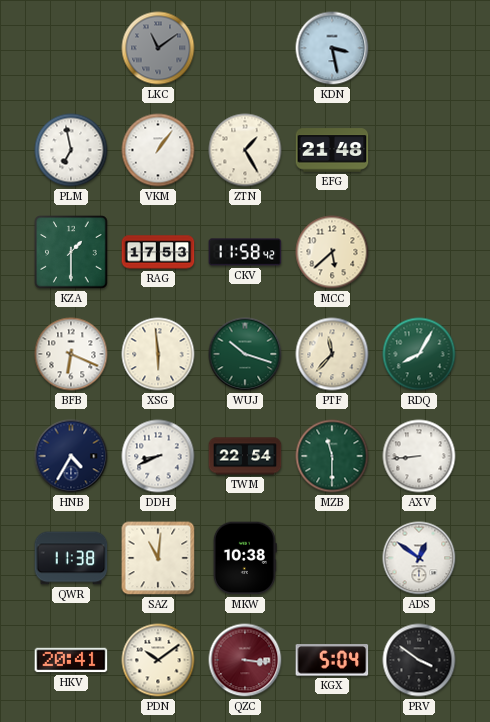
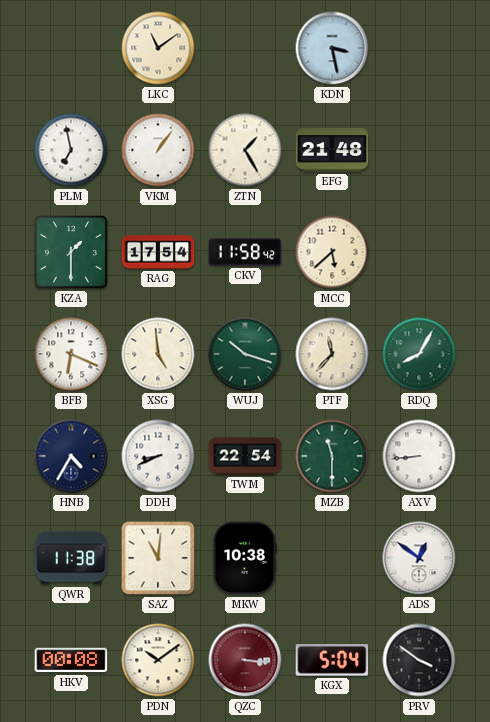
LKC dial: grey -> cream
RAG: 17:53 -> 17:54
XSG: 5:59 -> 4:59
HKV: 20:41 -> 00:08
